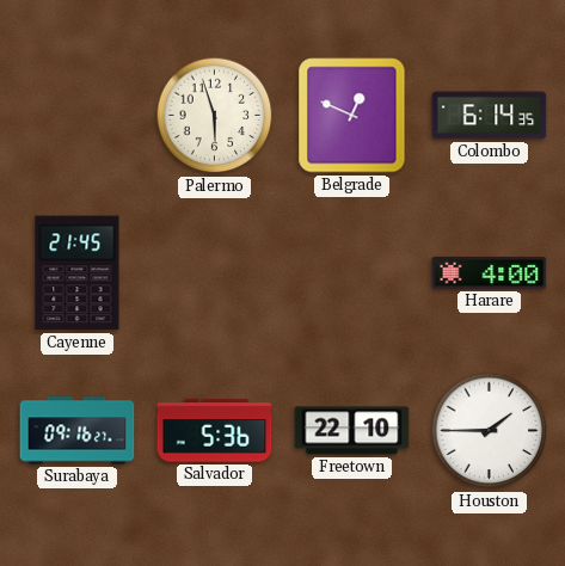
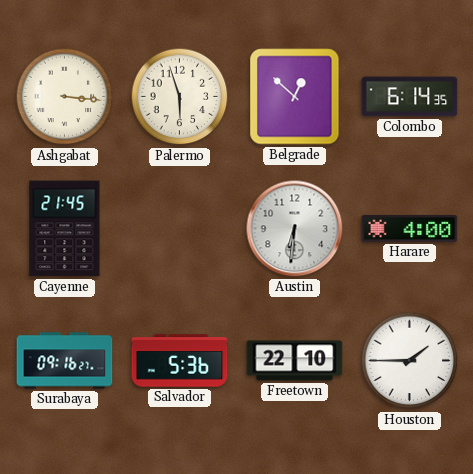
Ashgabat: none -> 3:16
Belgrade: 12:49 -> 12:52
Austin: none -> 6:31
